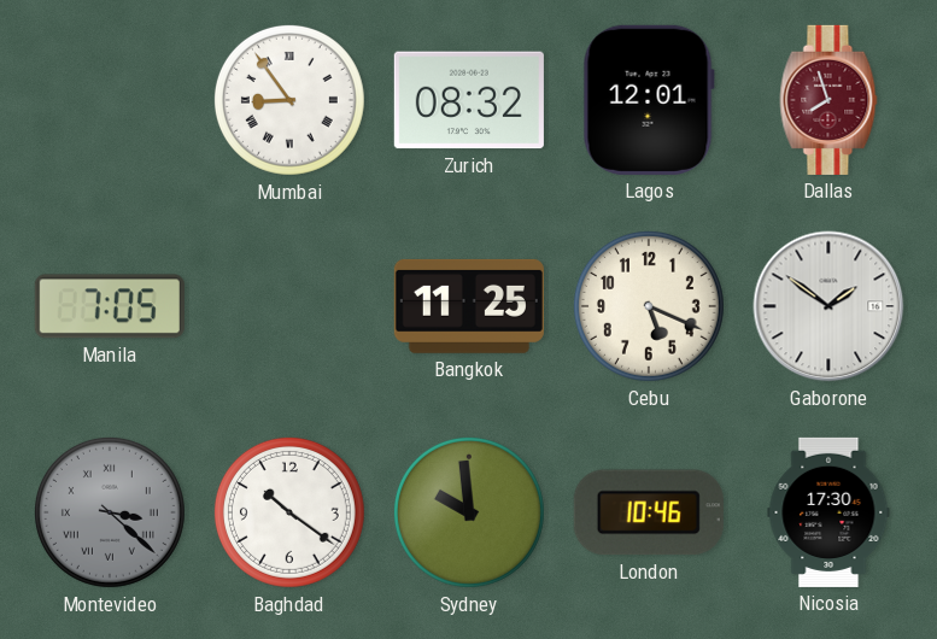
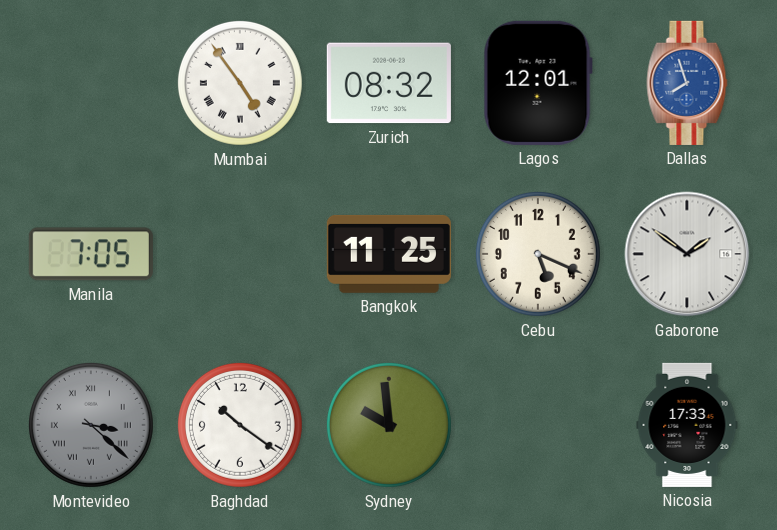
Mumbai: 8:54 -> 4:54
Dallas dial: burgundy -> blue
London: 10:46 -> none
Nicosia: 17:30 -> 17:33
